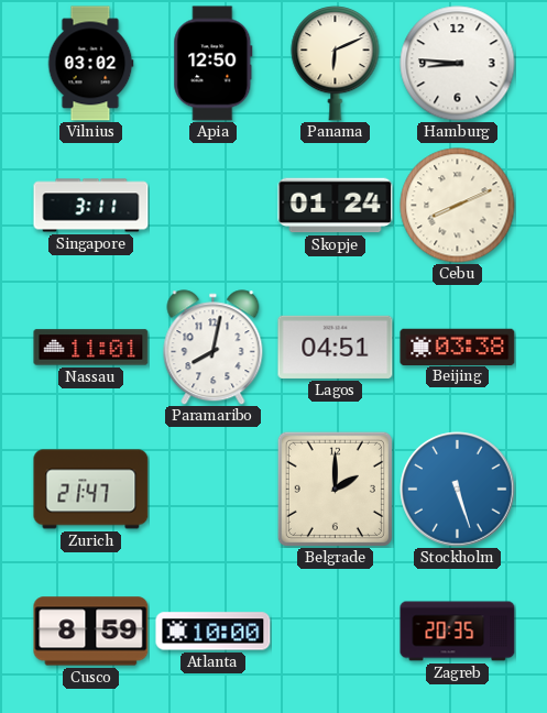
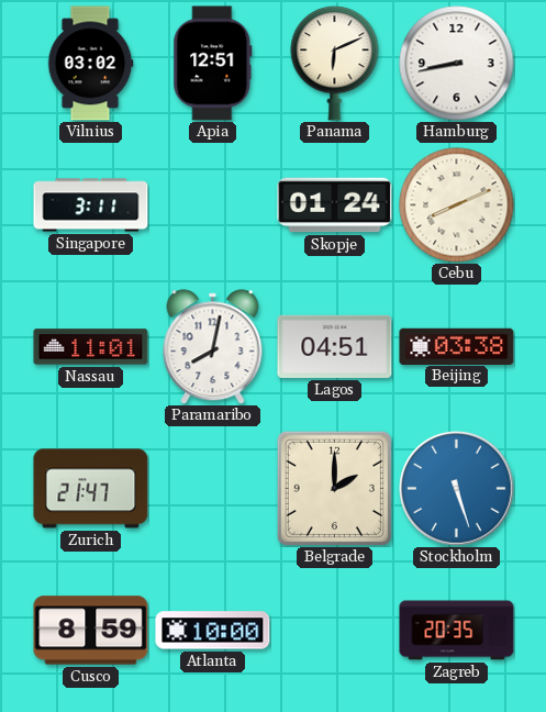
Apia: 12:50 -> 12:51
Hamburg: 8:46 -> 8:43
